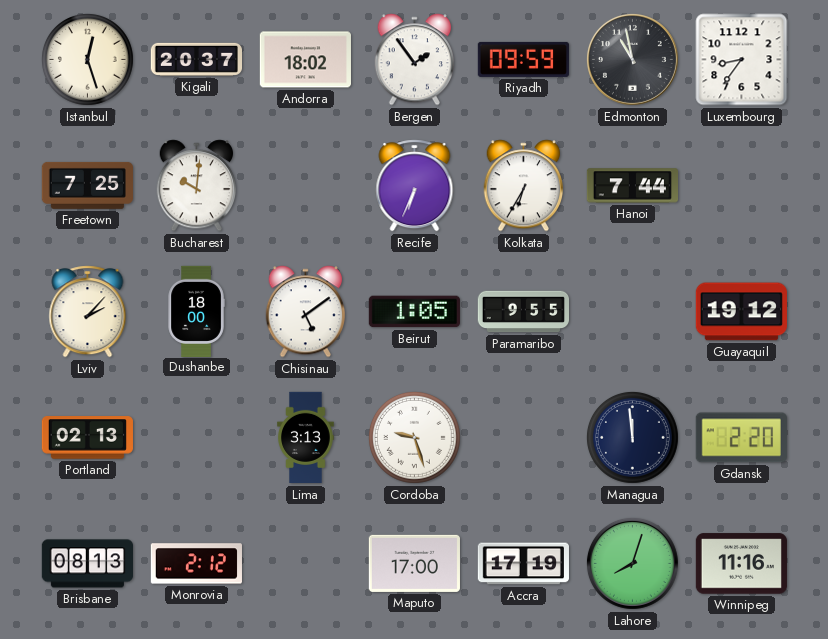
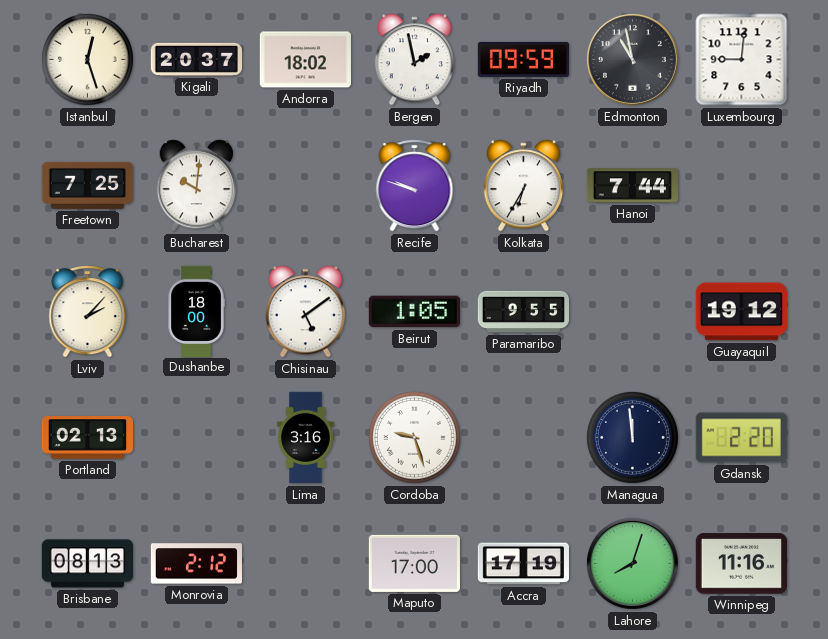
Bergen: 1:54 -> 1:58
Luxembourg: 8:36 -> 9:01
Recife: 6:34 -> 9:48
Lima: 3:13 -> 3:16
